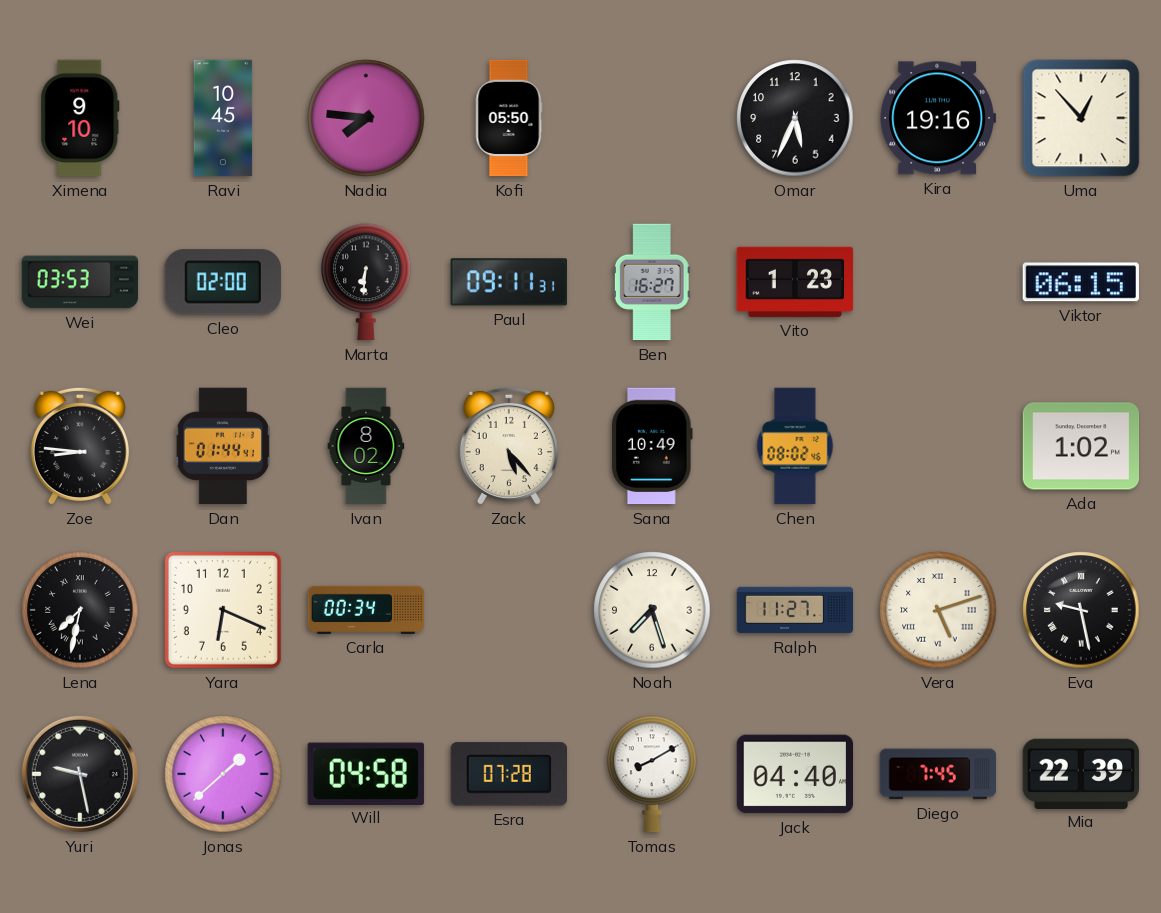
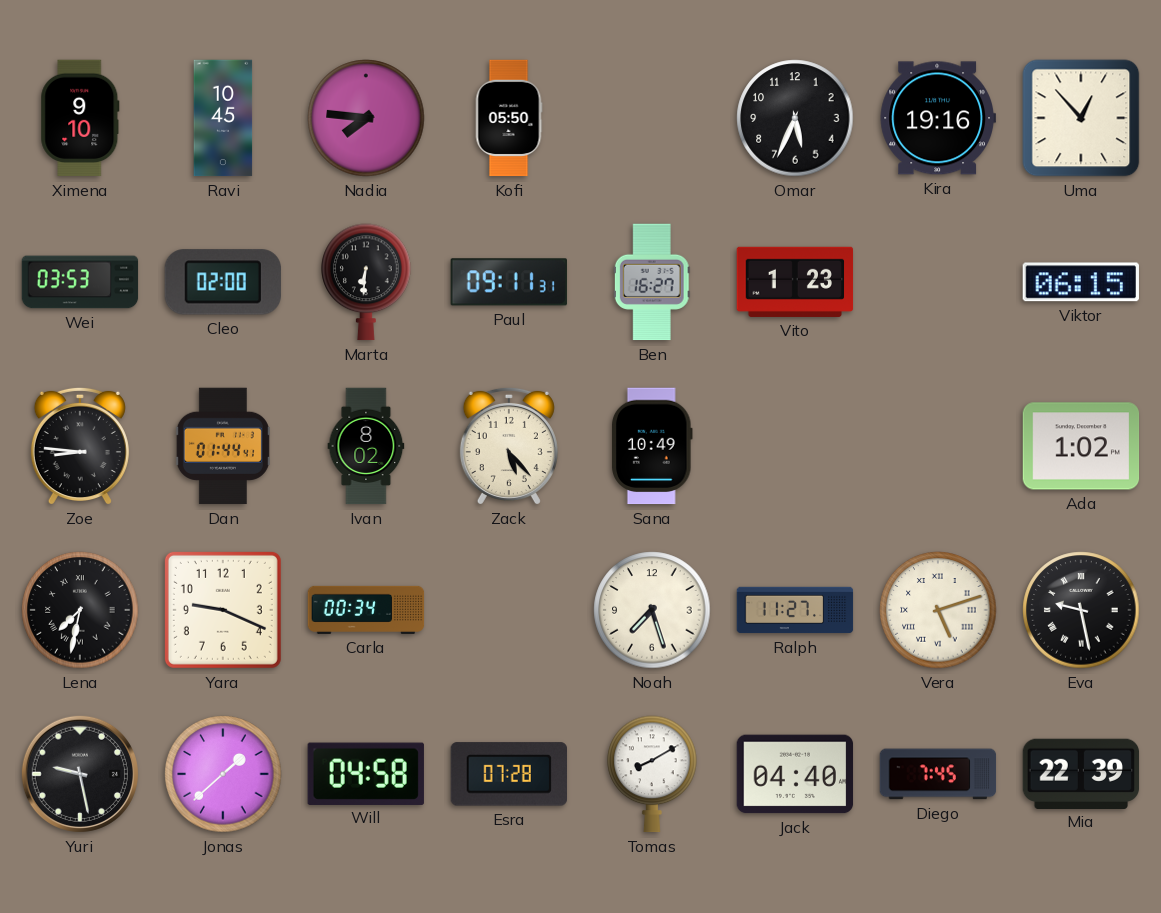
Chen: 08:02 -> none
Yara: 6:19 -> 9:19
